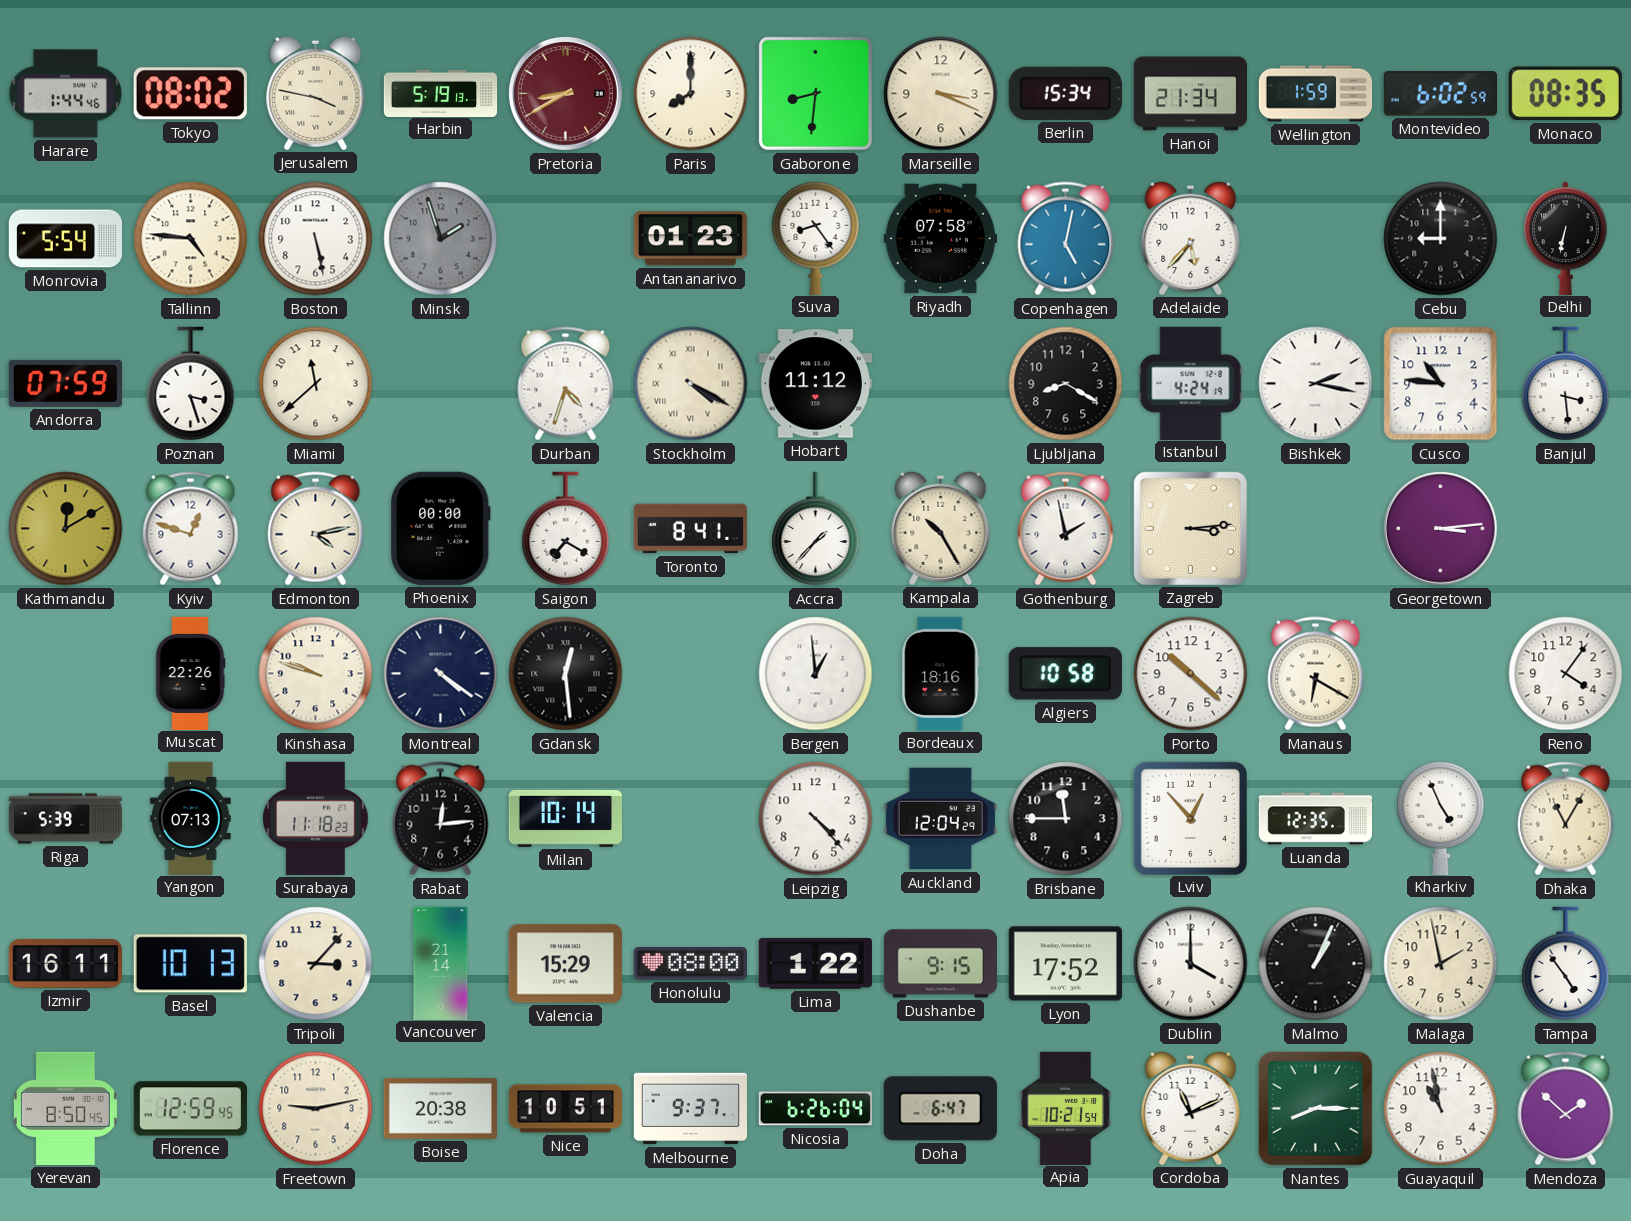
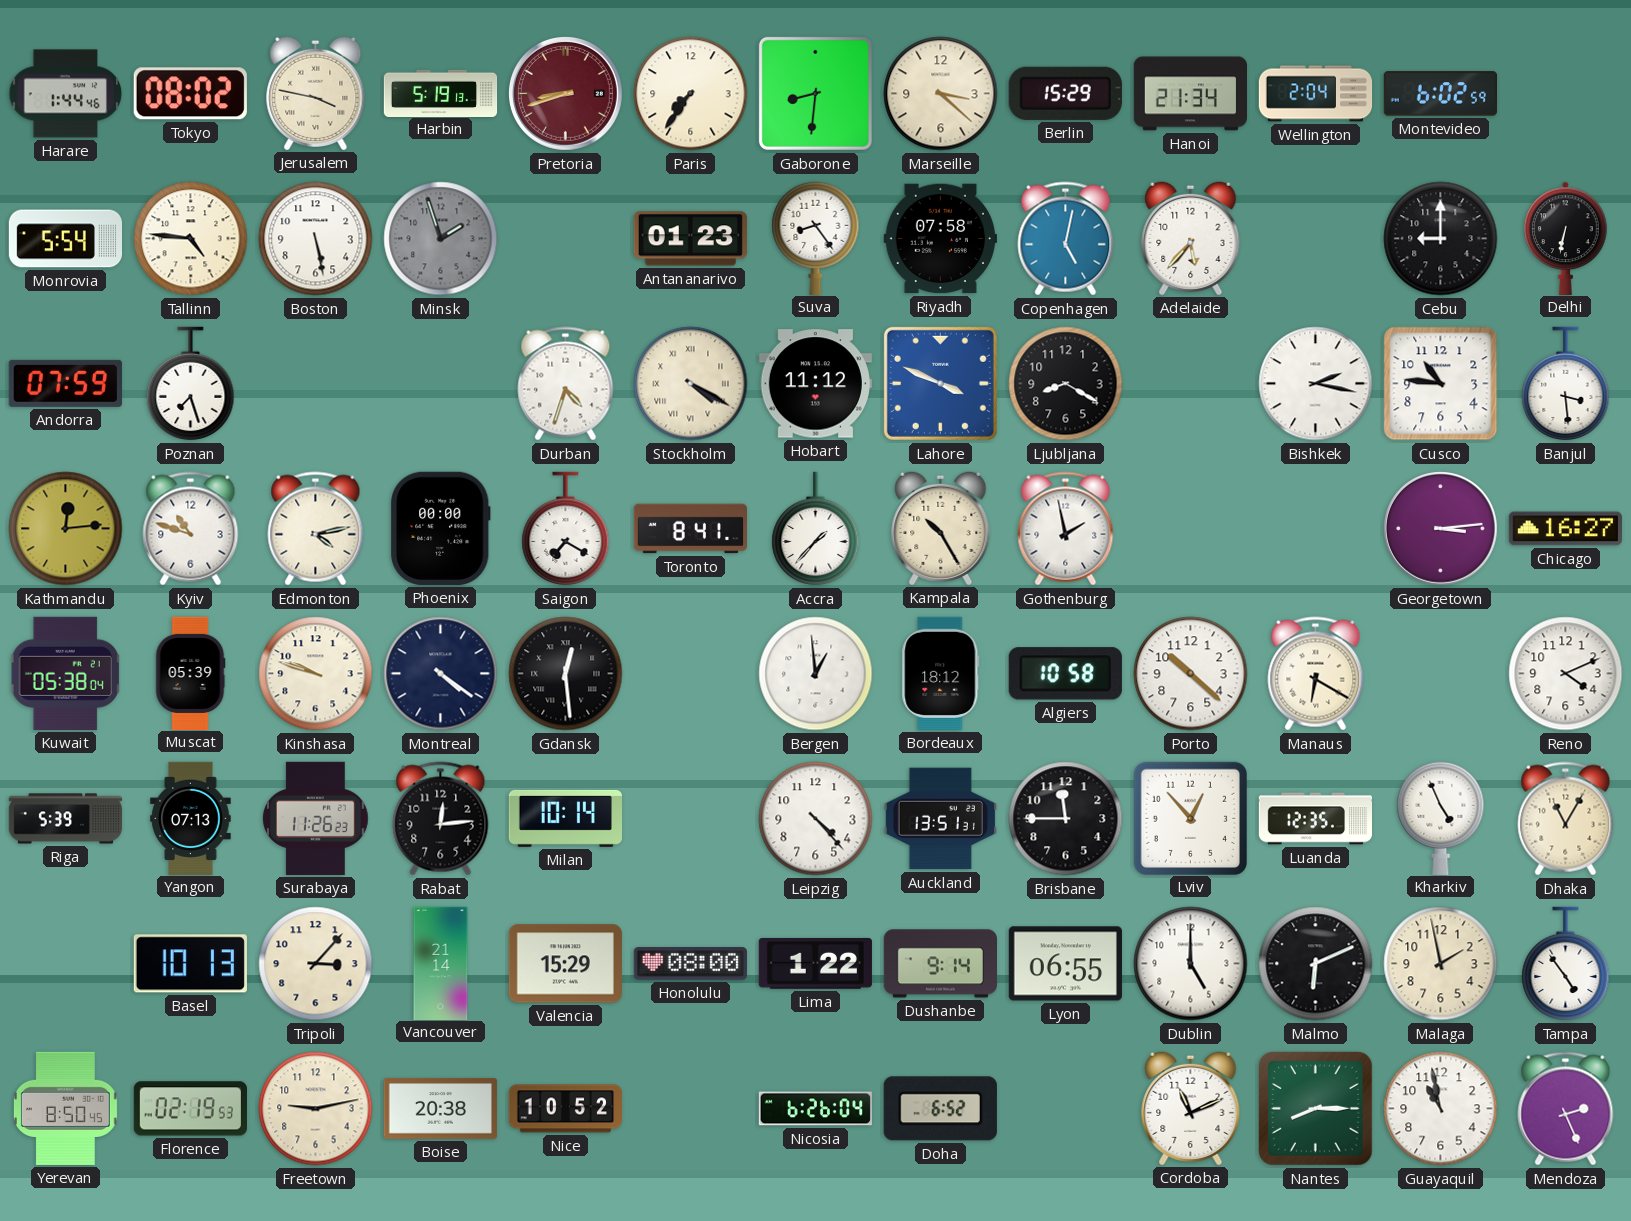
Pretoria: 8:40 -> 8:42
Paris: 8:00 -> 7:36
Marseille: 3:19 -> 3:22
Berlin: 15:34 -> 15:29
Wellington: 1:59 -> 2:04
Monaco: 08:35 -> none
Poznan: 3:27 -> 7:27
Miami: 11:38 -> none
Lahore: none -> 3:49
Istanbul: 4:24 -> none
Kathmandu: 12:10 -> 12:14
Kyiv: 12:48 -> 10:48
Zagreb: 3:14 -> none
Chicago: none -> 16:27
Kuwait: none -> 05:38
Muscat: 22:26 -> 05:39
Bordeaux: 18:16 -> 18:12
Reno: 4:06 -> 4:11
Surabaya: 11:18 -> 11:26
Auckland: 12:04 -> 13:51
Izmir: 16:11 -> none
Dushanbe: 9:15 -> 9:14
Lyon: 17:52 -> 06:55
Dublin: 4:00 -> 5:00
Malmo: 1:04 -> 6:11
Florence: 12:59 -> 02:19
Nice: 10:51 -> 10:52
Melbourne: 9:37 -> none
Doha: 6:47 -> 6:52
Apia: 10:21 -> none
Mendoza: 1:52 -> 2:26
